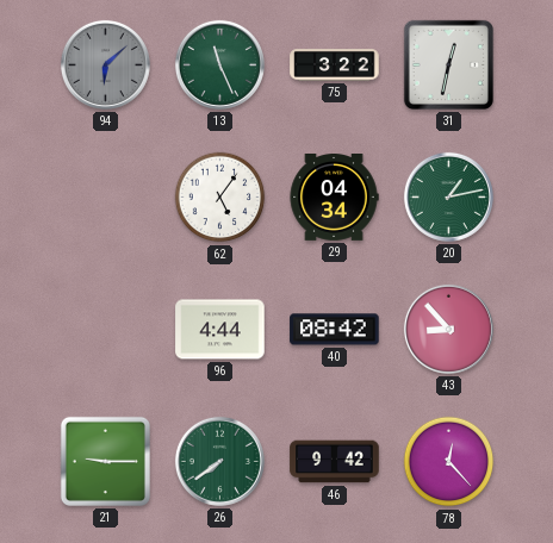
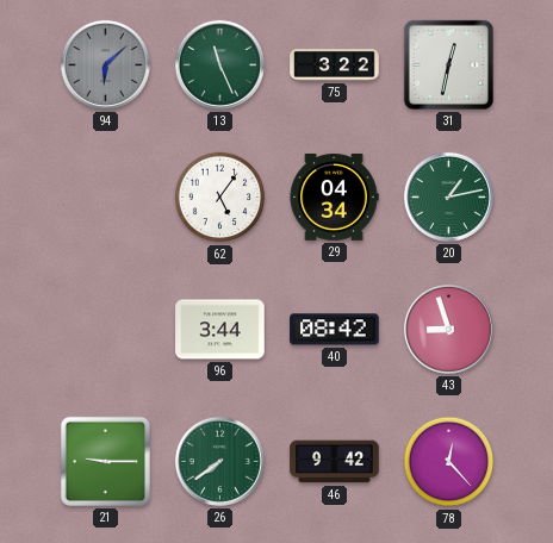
96: 4:44 -> 3:44
43: 8:53 -> 8:57
